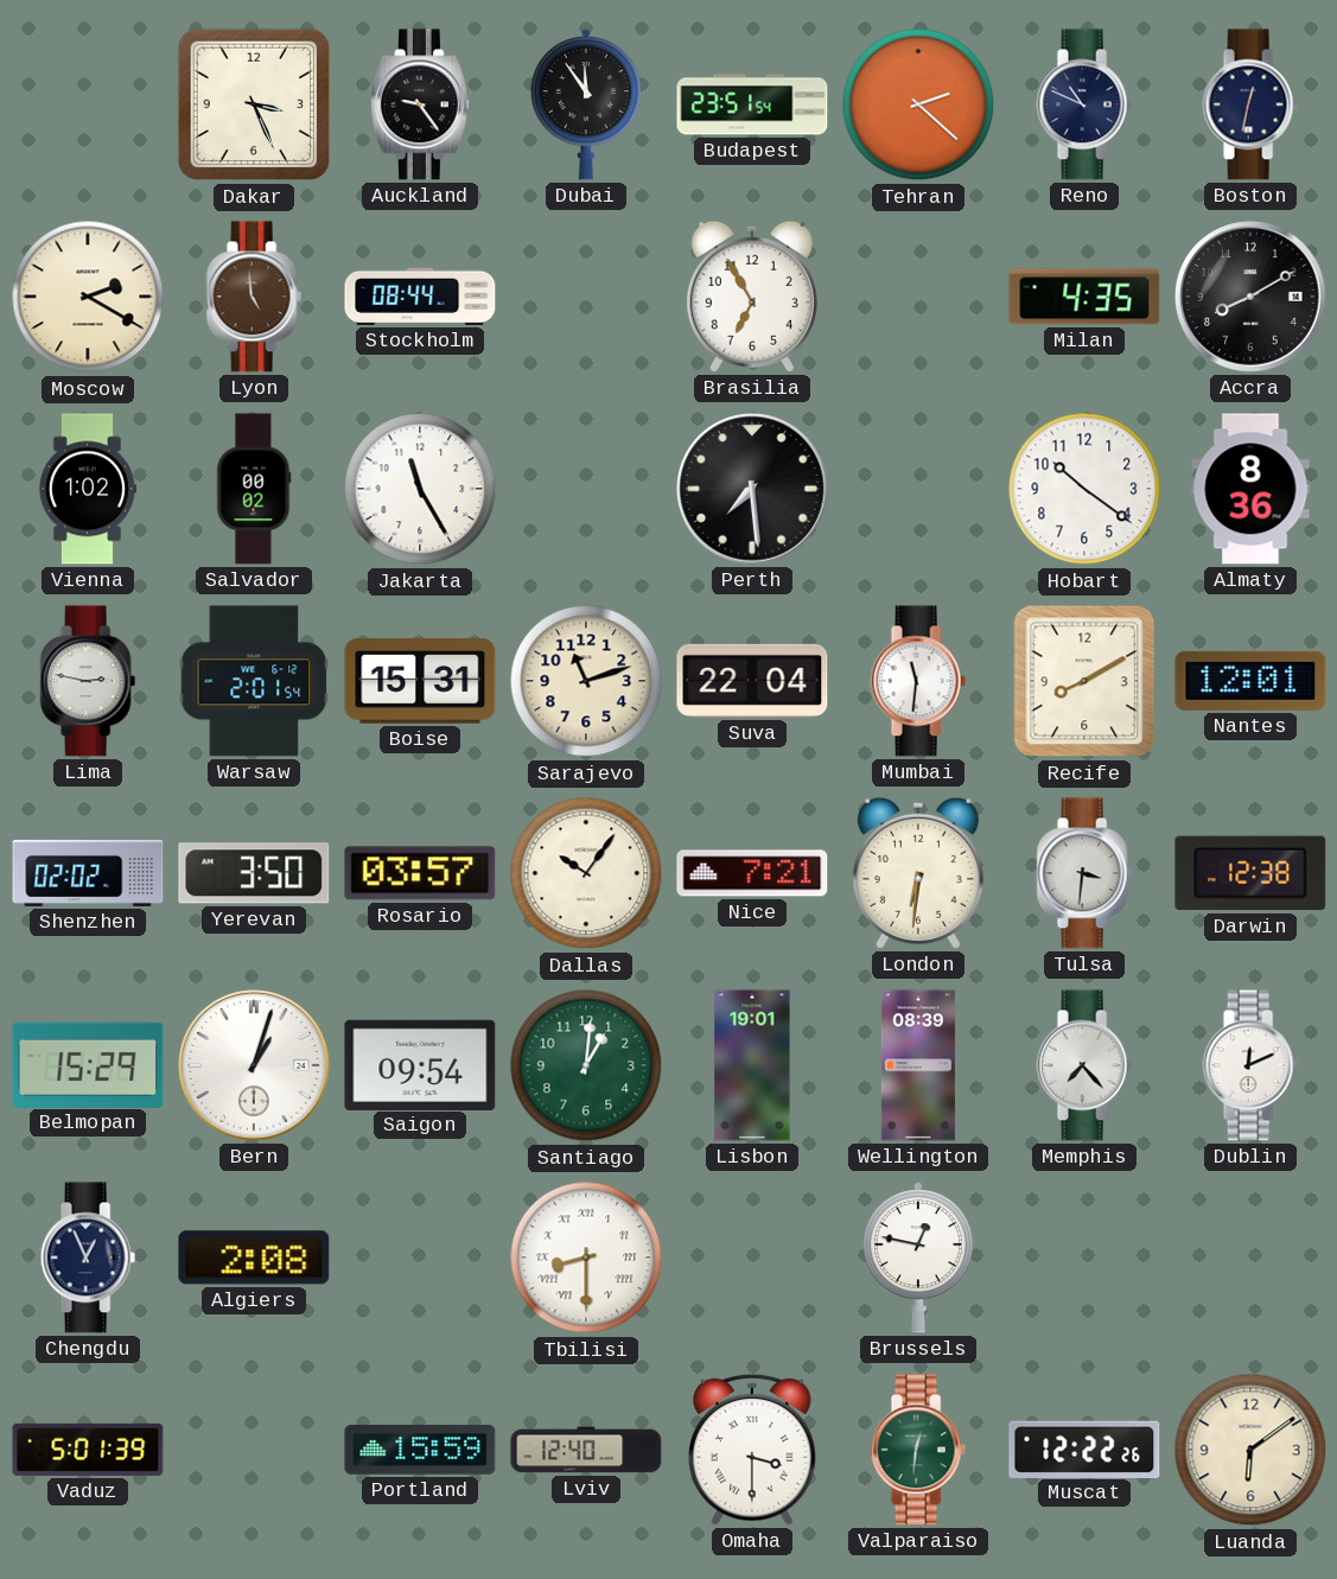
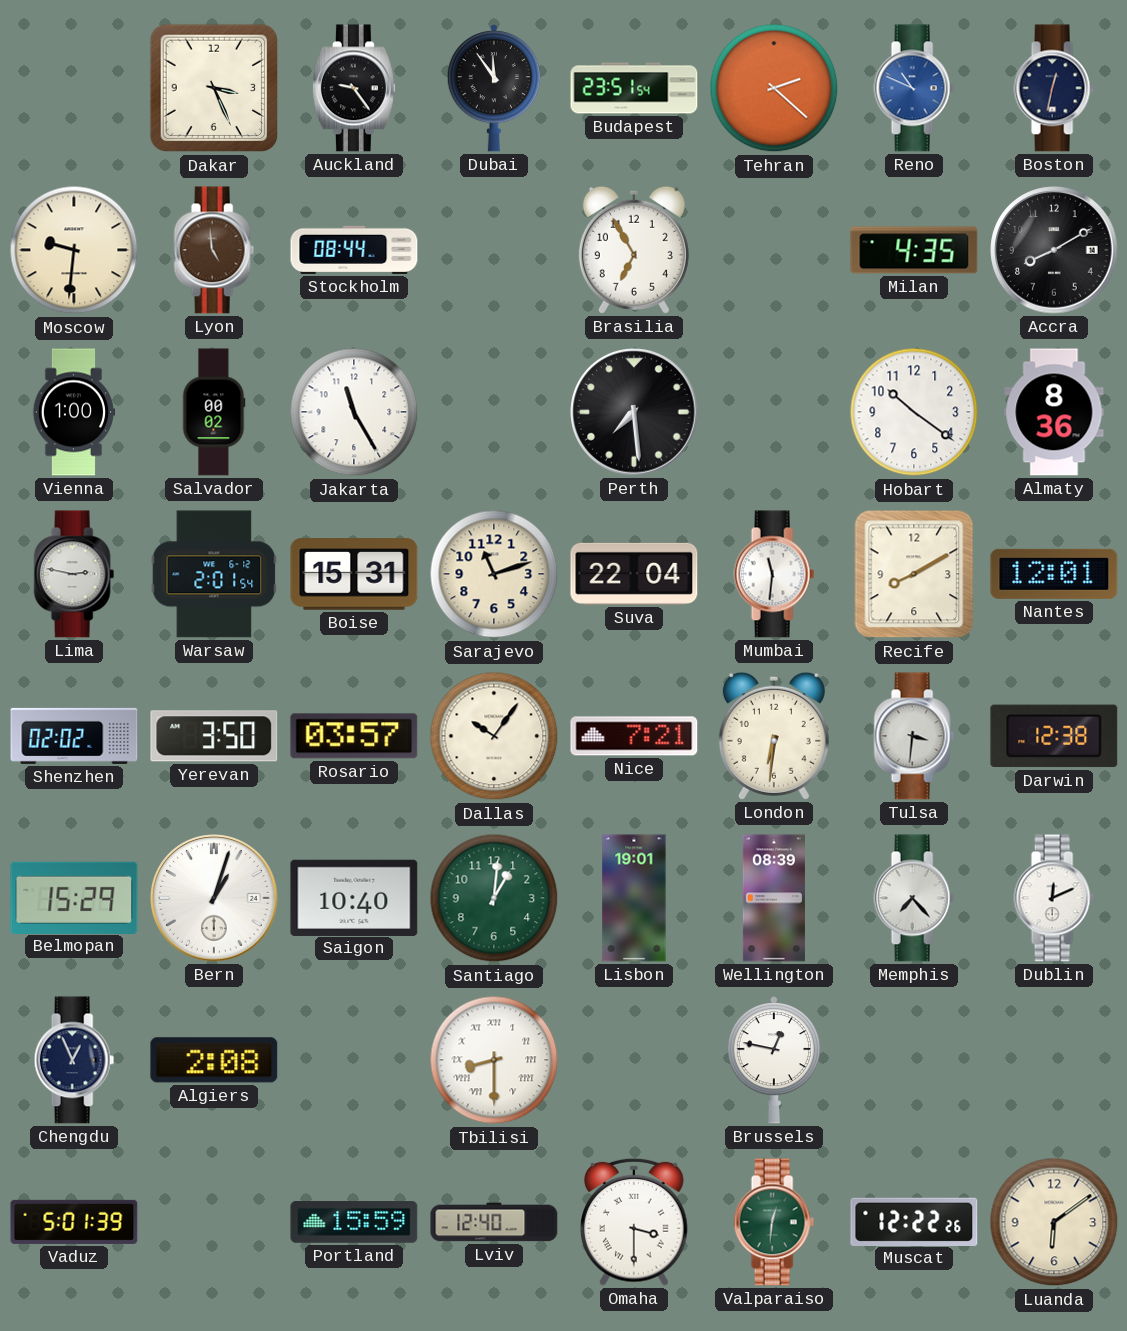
Reno dial: navy -> blue
Moscow: 2:20 -> 9:31
Vienna: 1:02 -> 1:00
Saigon: 09:54 -> 10:40
